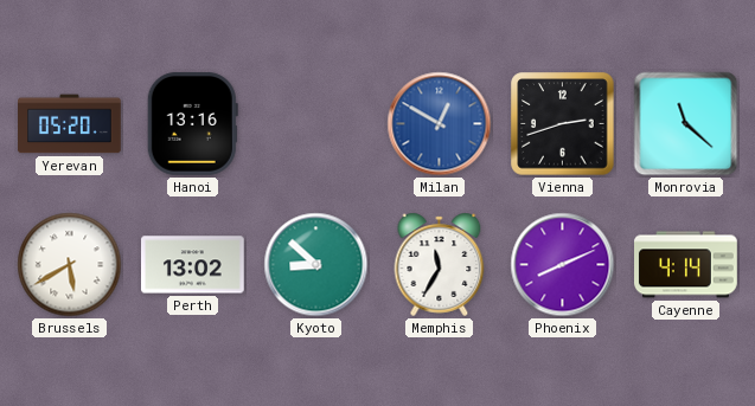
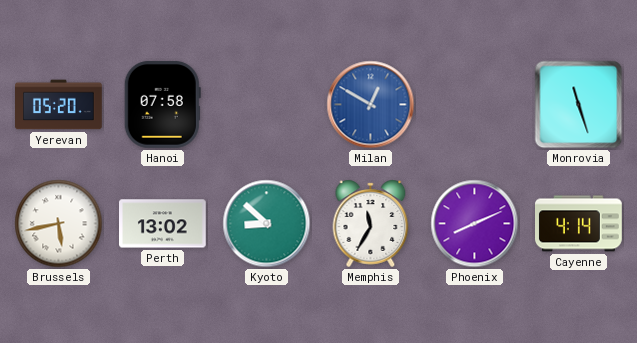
Hanoi: 13:16 -> 07:58
Vienna: 2:42 -> none
Monrovia: 11:22 -> 11:27
Brussels: 5:40 -> 5:43
